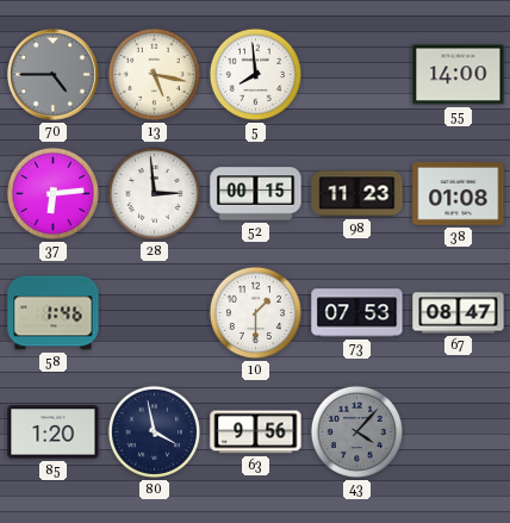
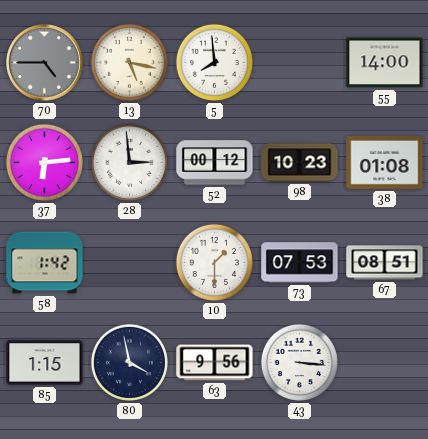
52: 00:15 -> 00:12
98: 11:23 -> 10:23
58: 1:46 -> 1:42
67: 08:47 -> 08:51
85: 1:20 -> 1:15
43: 4:07 -> 3:16
43 dial: grey -> white
